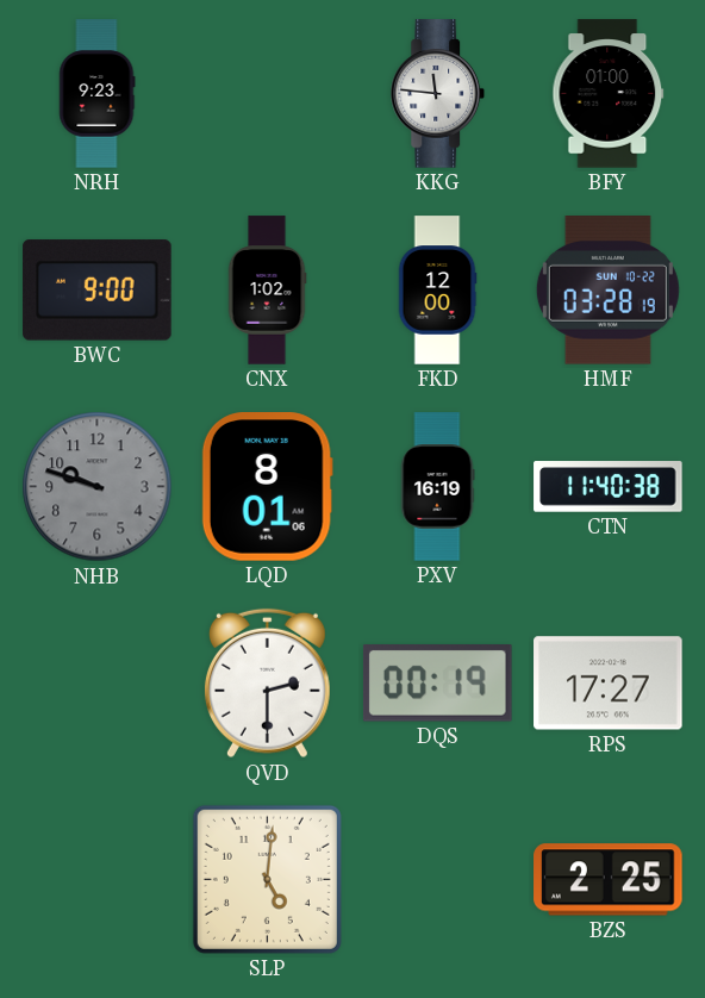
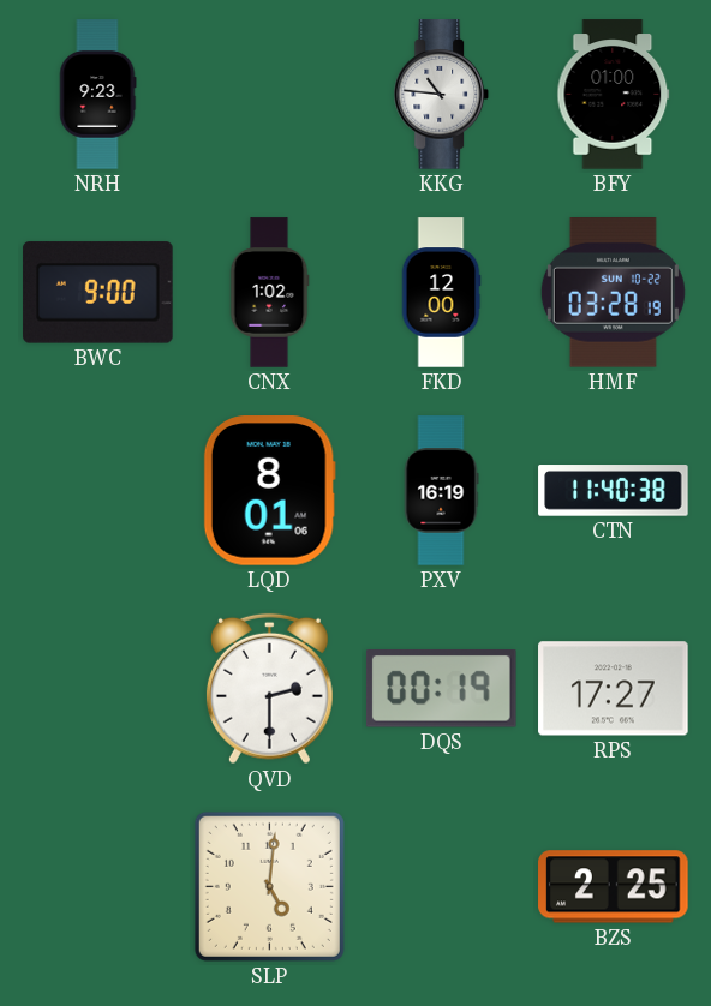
KKG: 11:46 -> 10:46
NHB: 9:48 -> none
